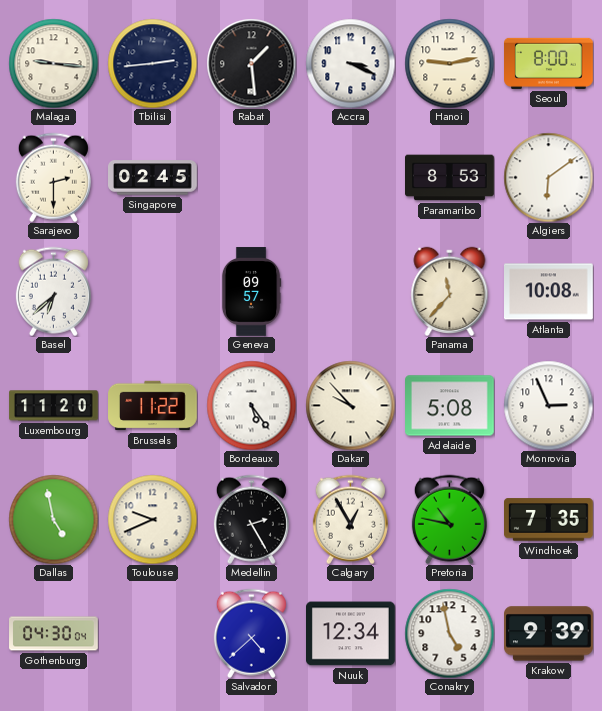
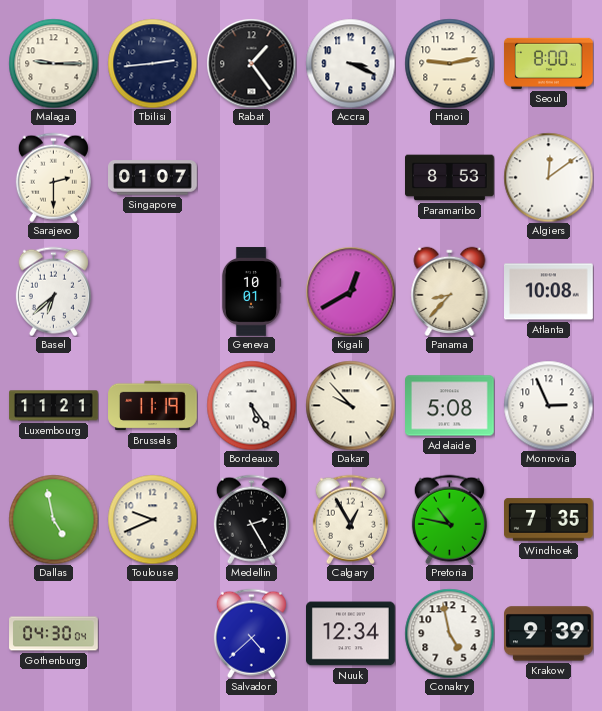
Malaga: 9:16 -> 9:15
Rabat: 1:29 -> 1:24
Singapore: 02:45 -> 01:07
Algiers: 6:09 -> 12:09
Geneva: 09:57 -> 10:01
Kigali: none -> 12:40
Panama: 11:37 -> 8:37
Luxembourg: 11:20 -> 11:21
Brussels: 11:22 -> 11:19
